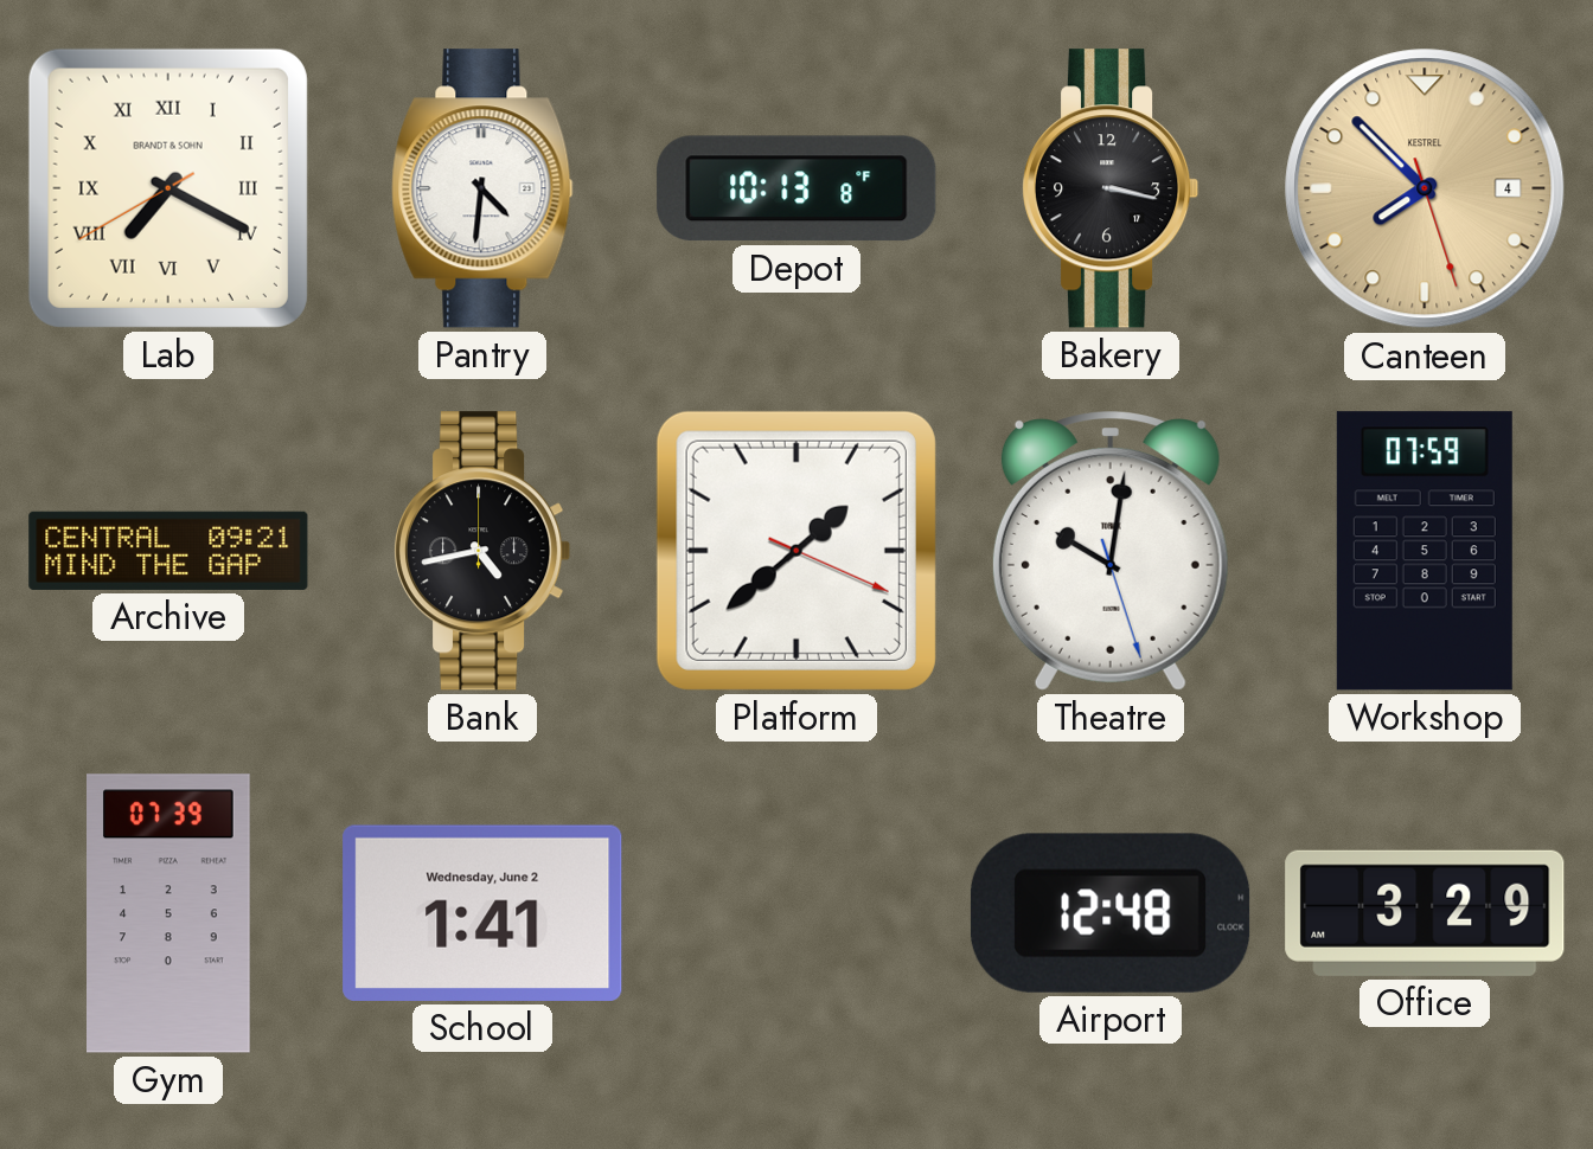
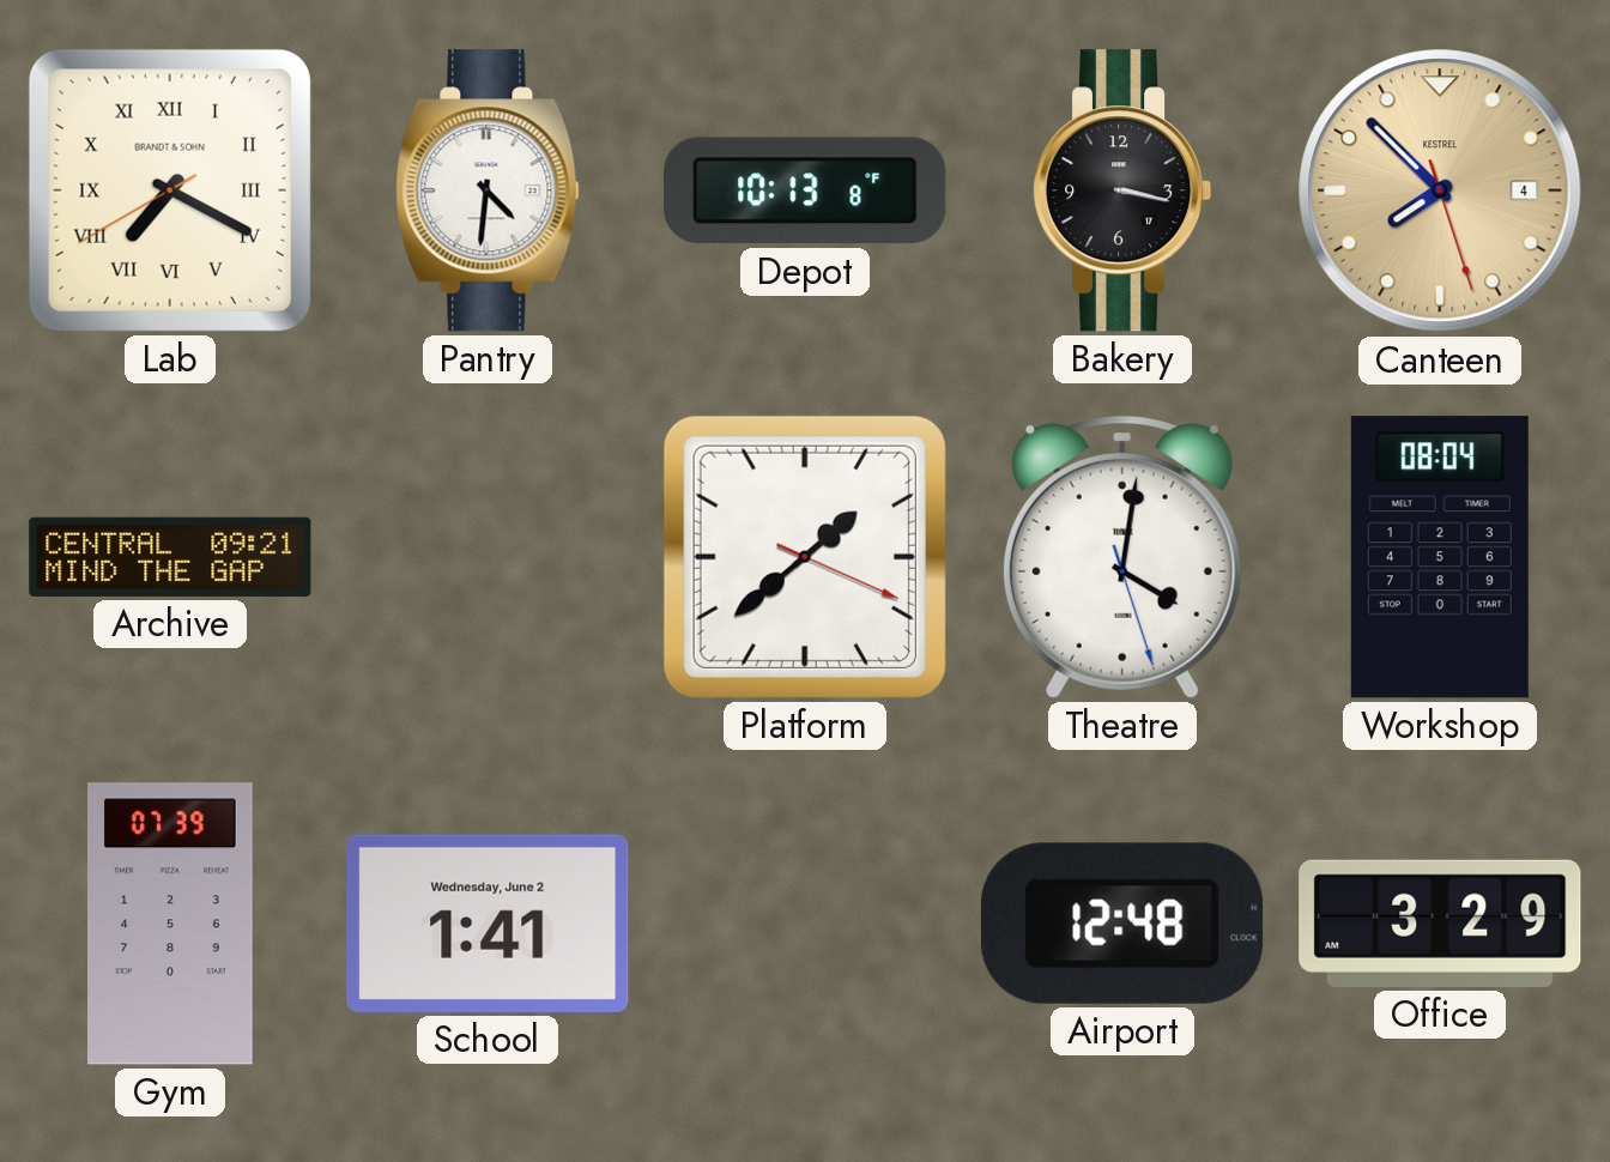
Bank: 4:43 -> none
Theatre: 10:01 -> 4:01
Workshop: 07:59 -> 08:04
